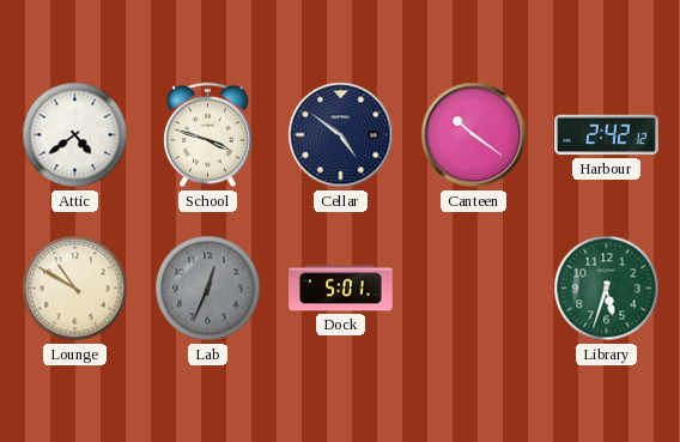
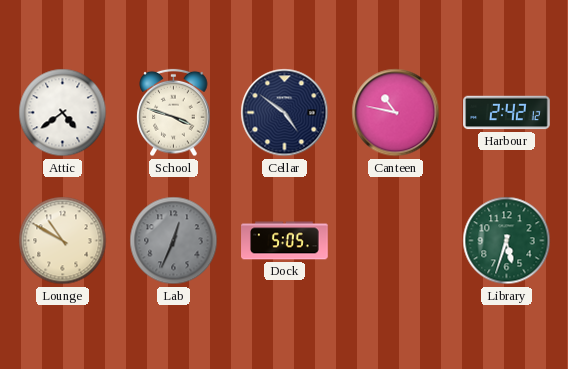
Canteen: 10:21 -> 10:47
Dock: 5:01 -> 5:05
